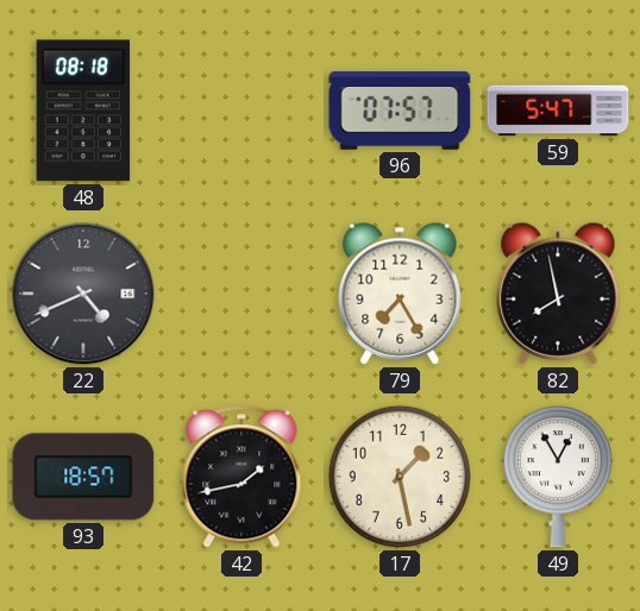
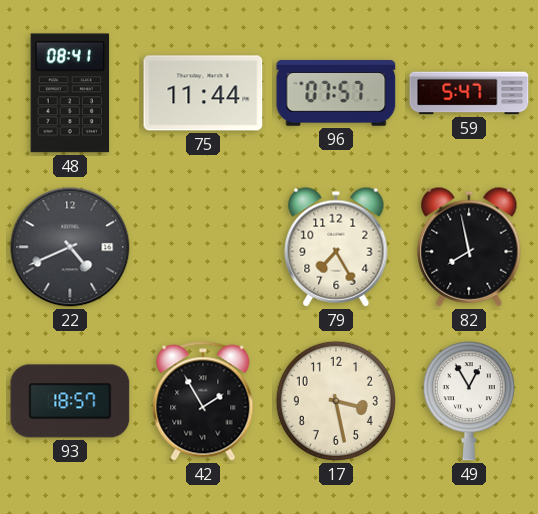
48: 08:18 -> 08:41
75: none -> 11:44
42: 1:43 -> 1:55
17: 1:28 -> 3:28
